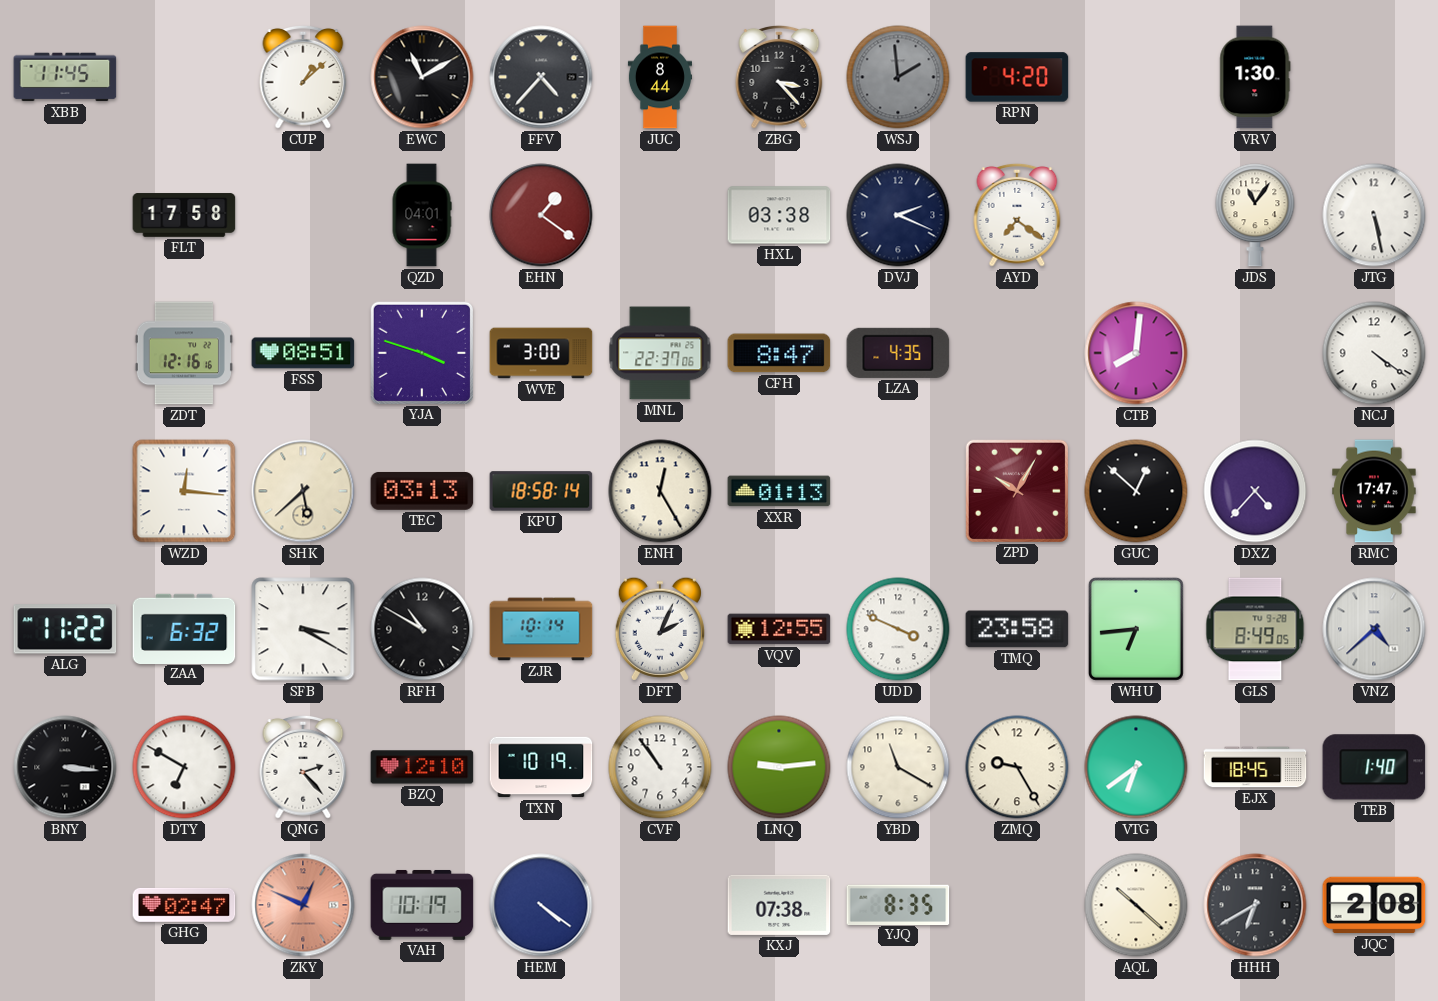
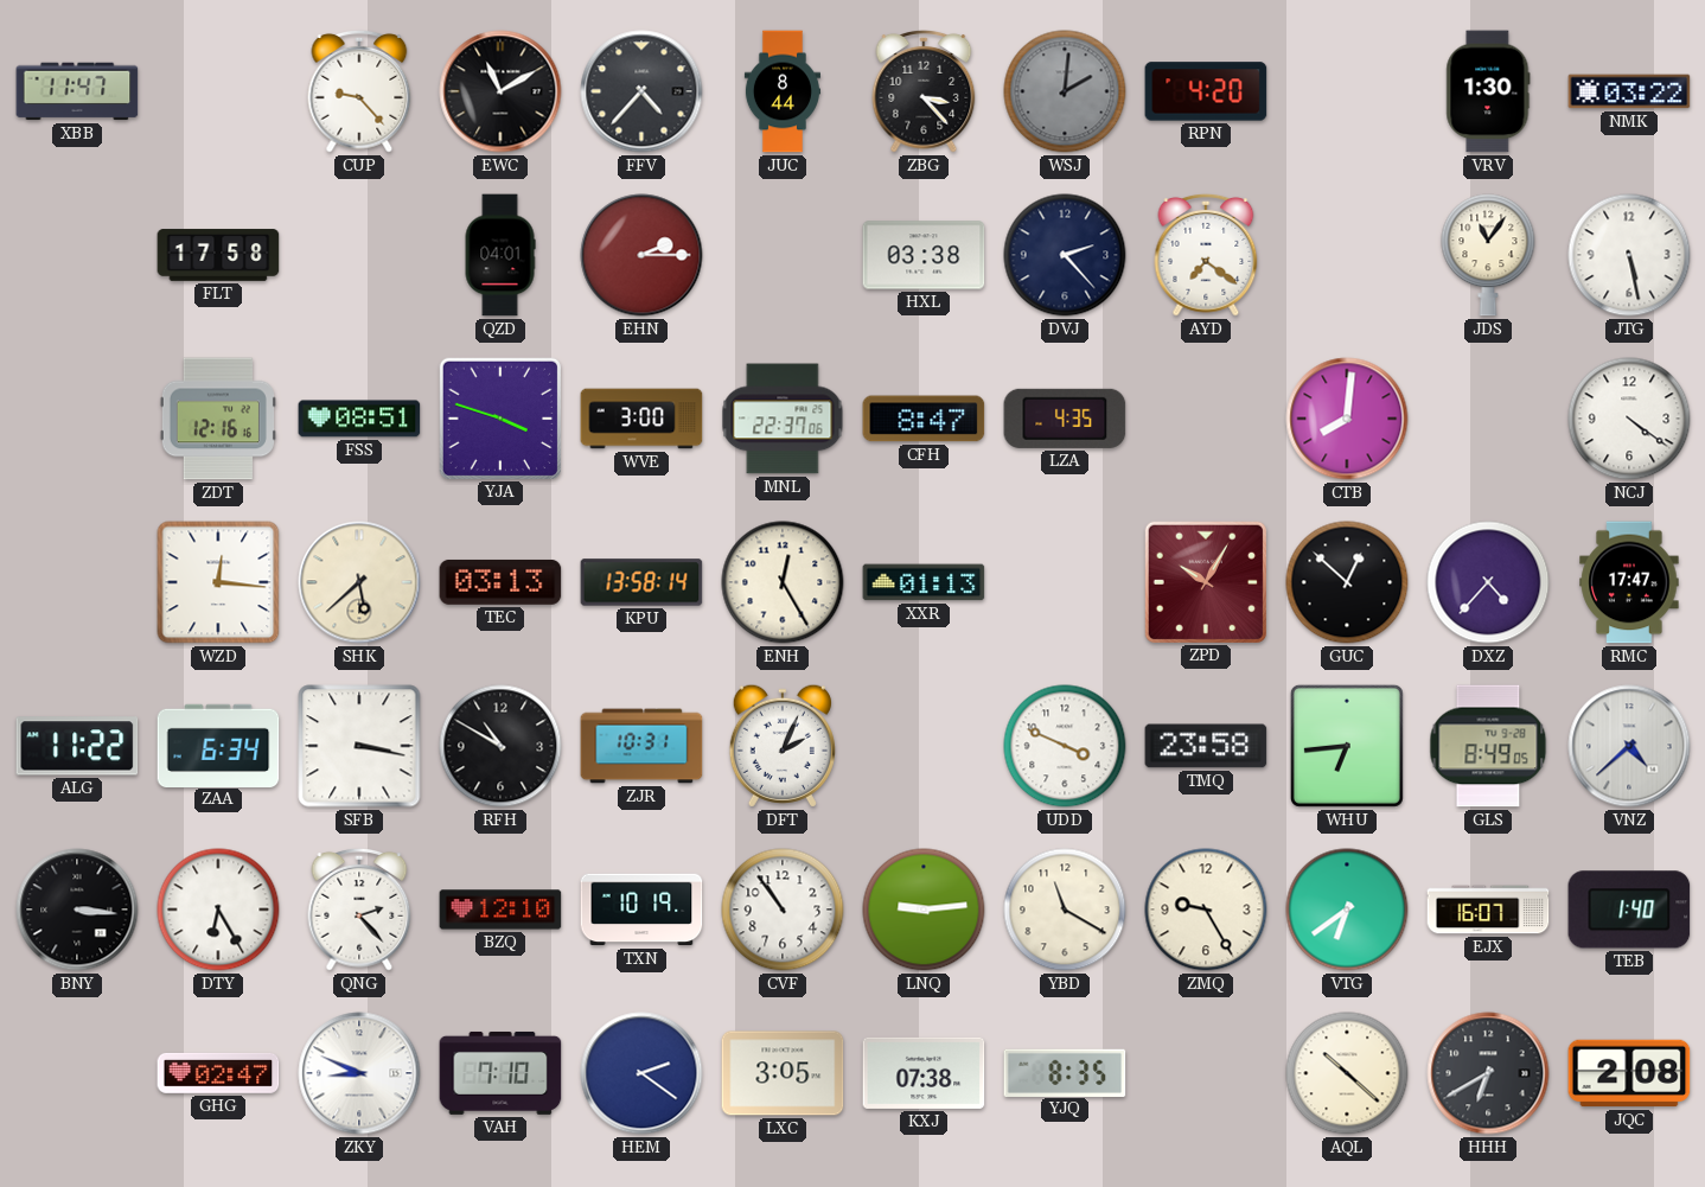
XBB: 11:45 -> 11:47
CUP: 1:08 -> 9:23
WSJ: 1:59 -> 2:01
NMK: none -> 03:22
EHN: 1:21 -> 2:15
DVJ: 2:19 -> 2:23
KPU: 18:58 -> 13:58
ZAA: 6:32 -> 6:34
SFB: 3:20 -> 3:17
ZJR: 10:14 -> 10:31
VQV: 12:55 -> none
DTY: 6:50 -> 6:25
EJX: 18:45 -> 16:07
ZKY: 12:49 -> 8:49
ZKY dial: salmon -> white
VAH: 10:19 -> 7:10
HEM: 4:21 -> 2:21
LXC: none -> 3:05
